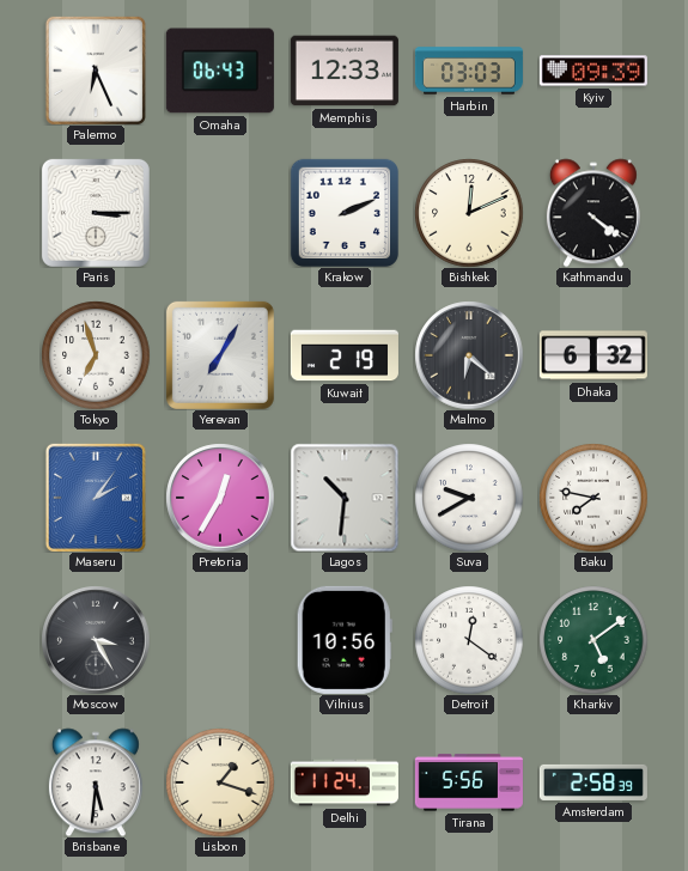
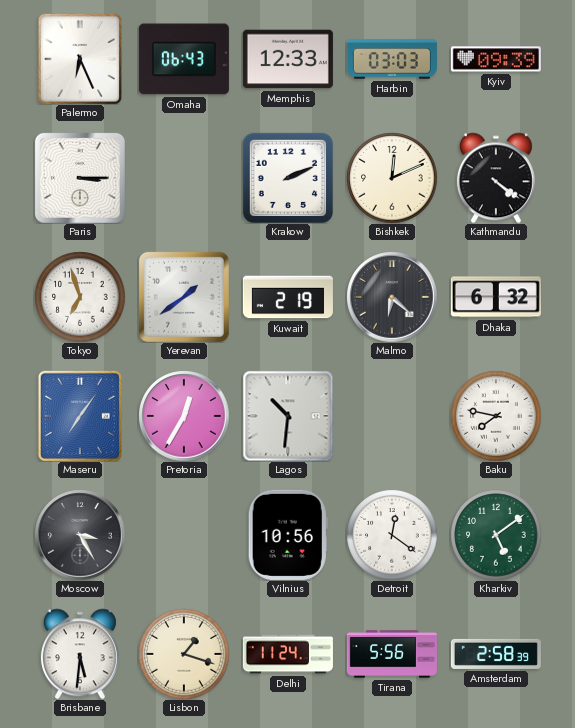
Yerevan: 7:05 -> 1:39
Maseru: 2:06 -> 7:06
Suva: 9:40 -> none
